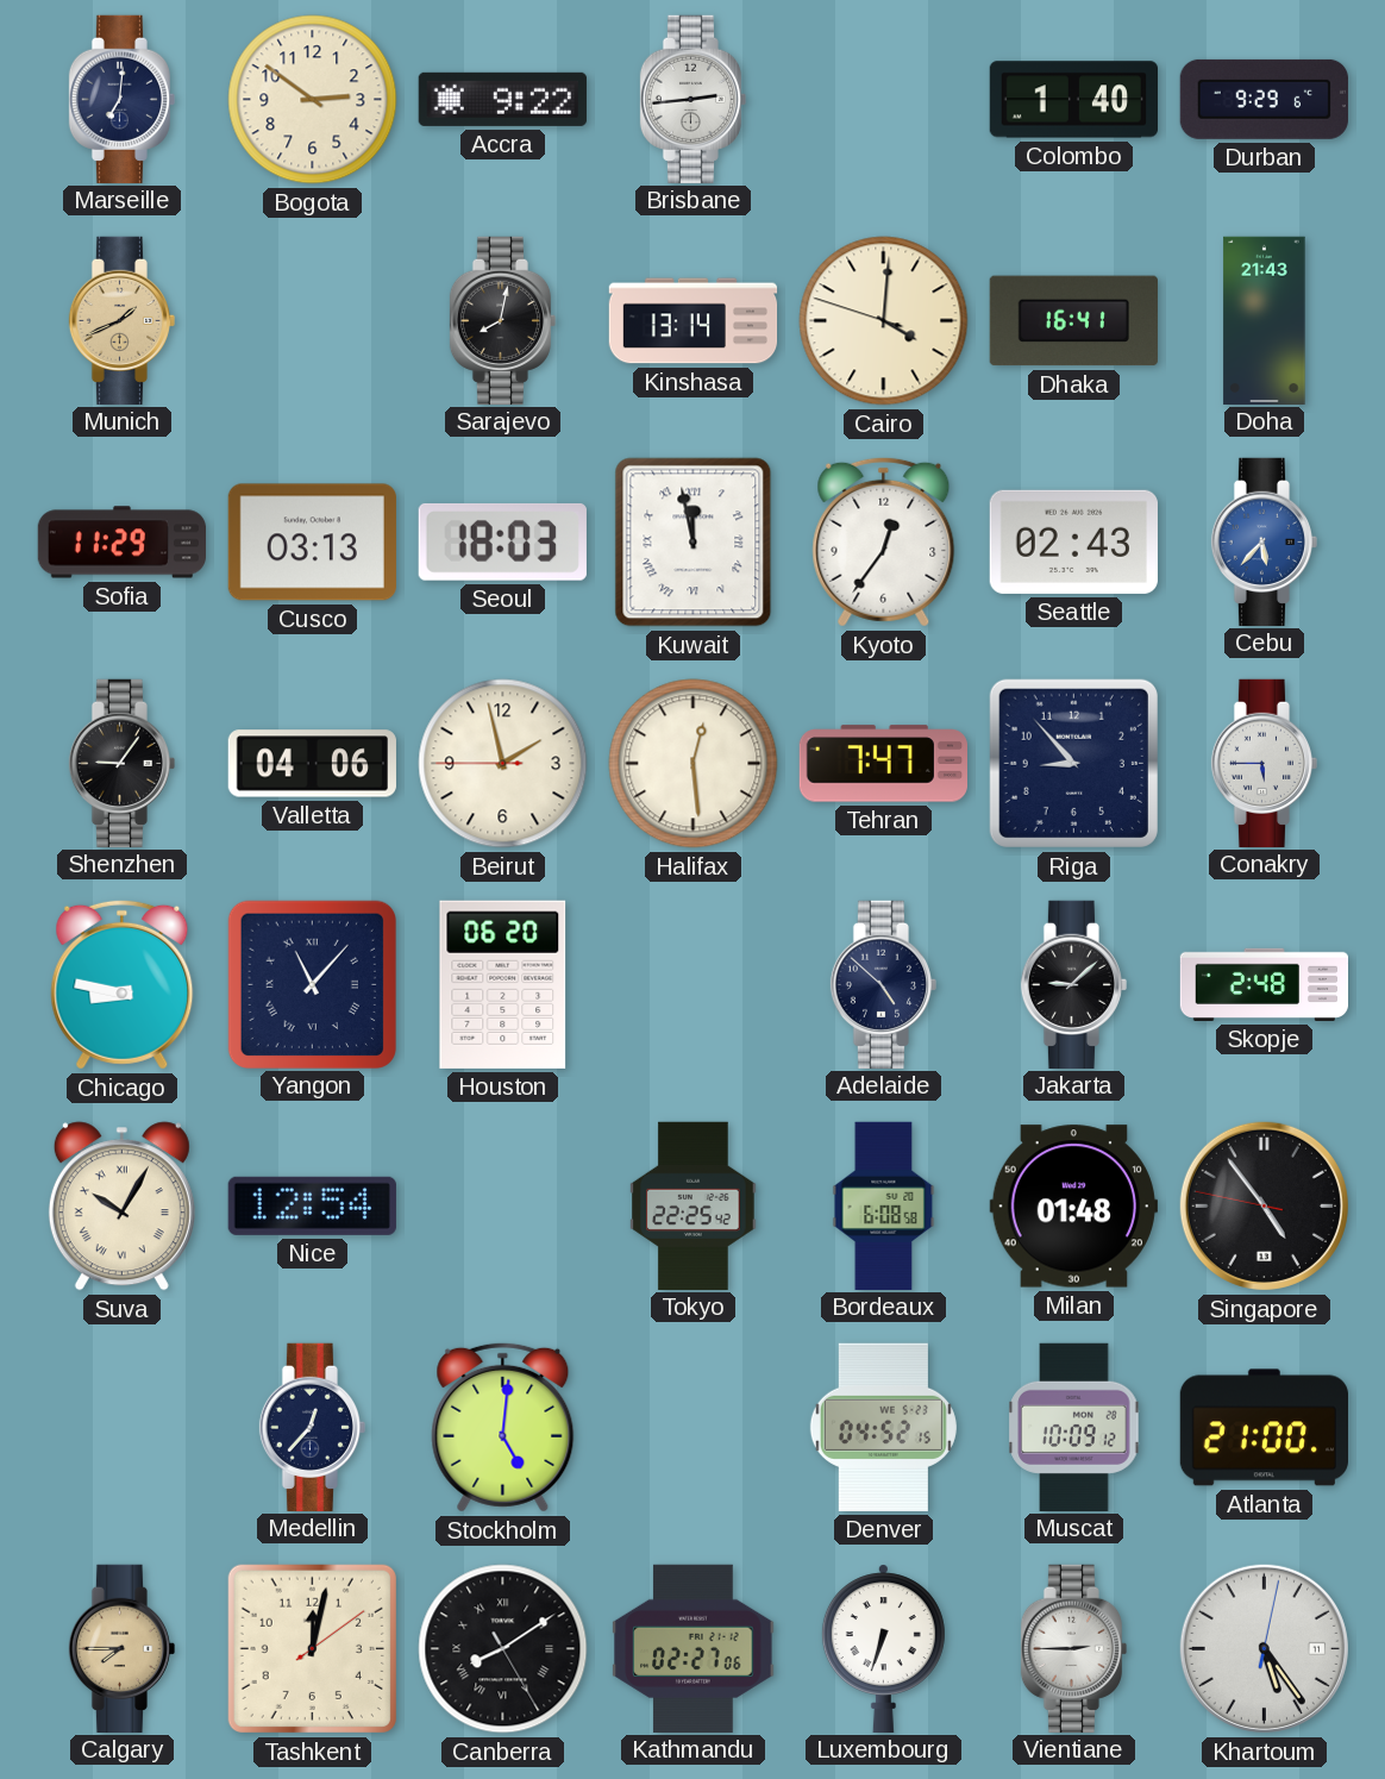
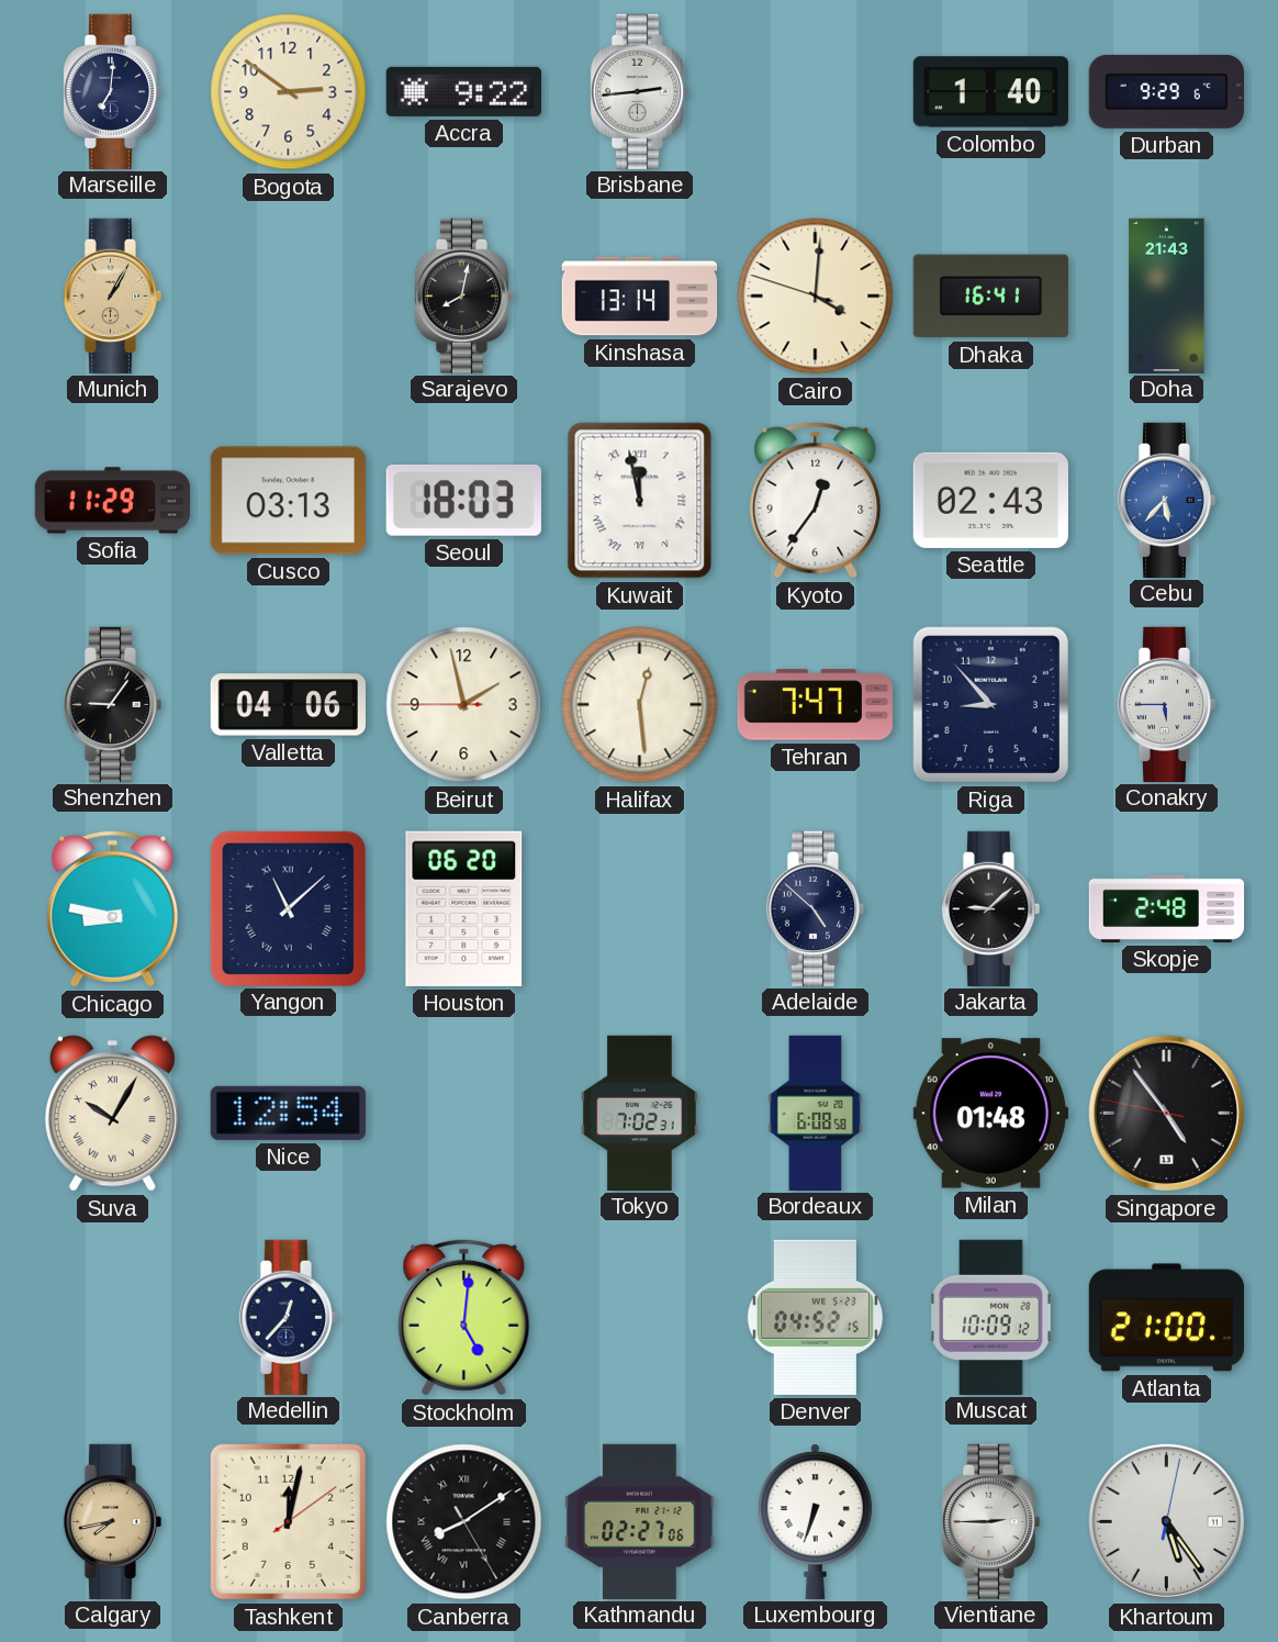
Munich: 1:41 -> 1:05
Yangon: 11:07 -> 11:08
Tokyo: 22:25 -> 7:02
Calgary: 7:45 -> 7:43
